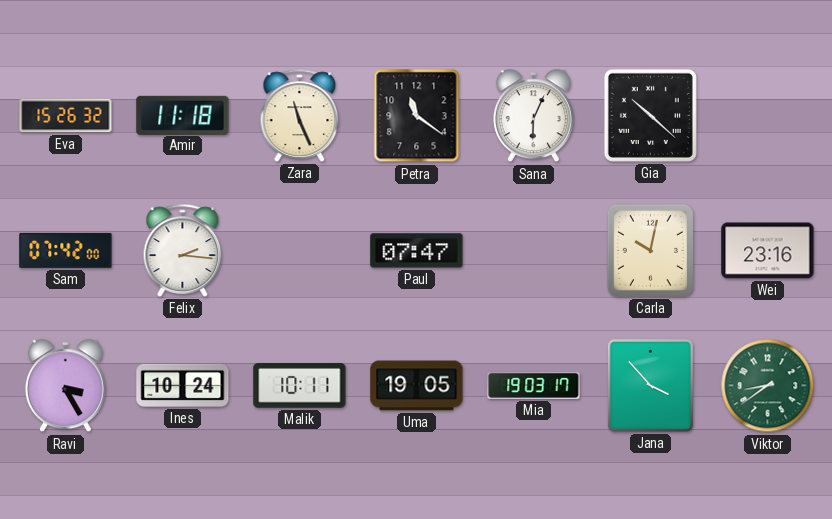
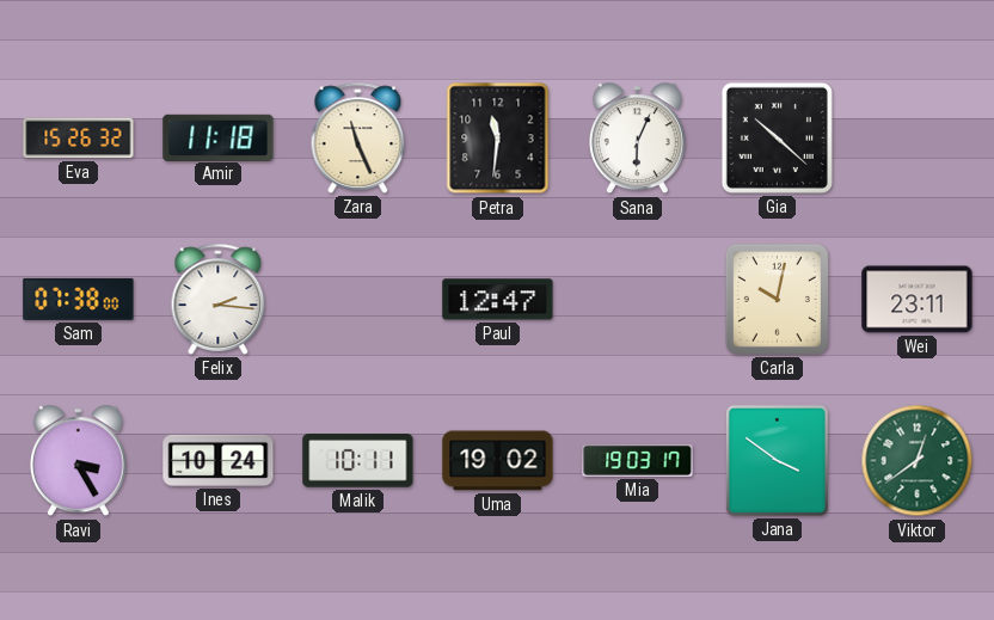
Petra: 11:21 -> 11:31
Sam: 07:42 -> 07:38
Paul: 07:47 -> 12:47
Wei: 23:16 -> 23:11
Uma: 19:05 -> 19:02
Jana: 3:53 -> 3:51
Viktor: 8:39 -> 12:39
